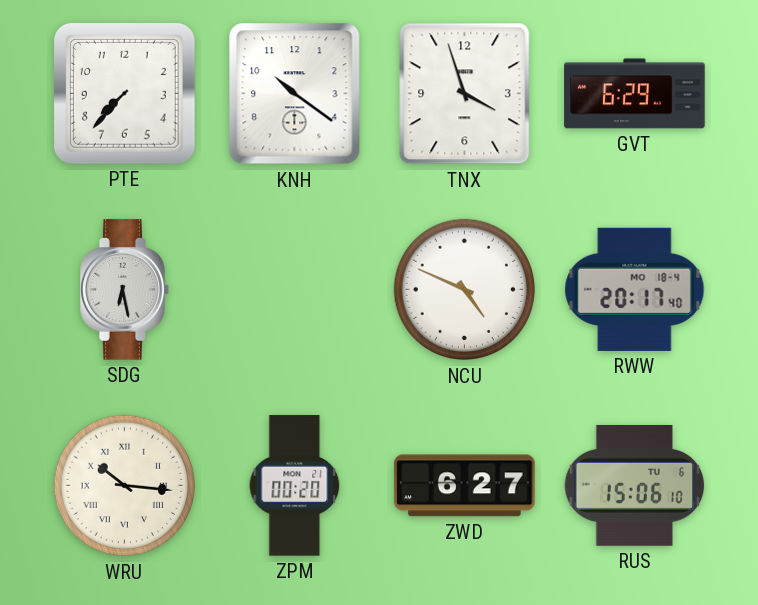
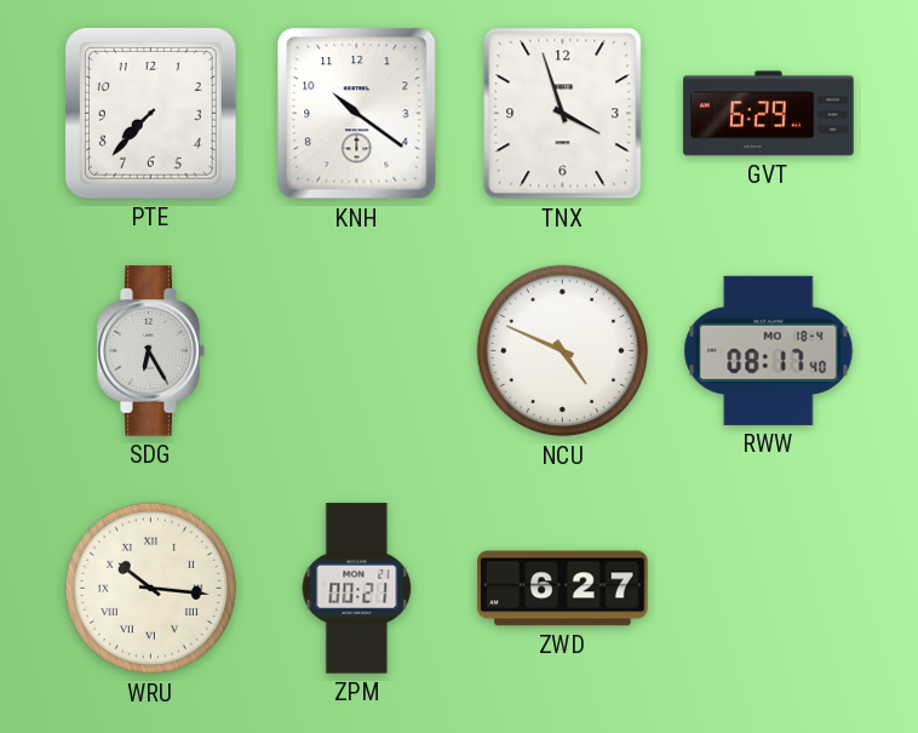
SDG: 6:28 -> 6:25
RWW: 20:17 -> 08:17
ZPM: 00:20 -> 00:21
RUS: 15:06 -> none
